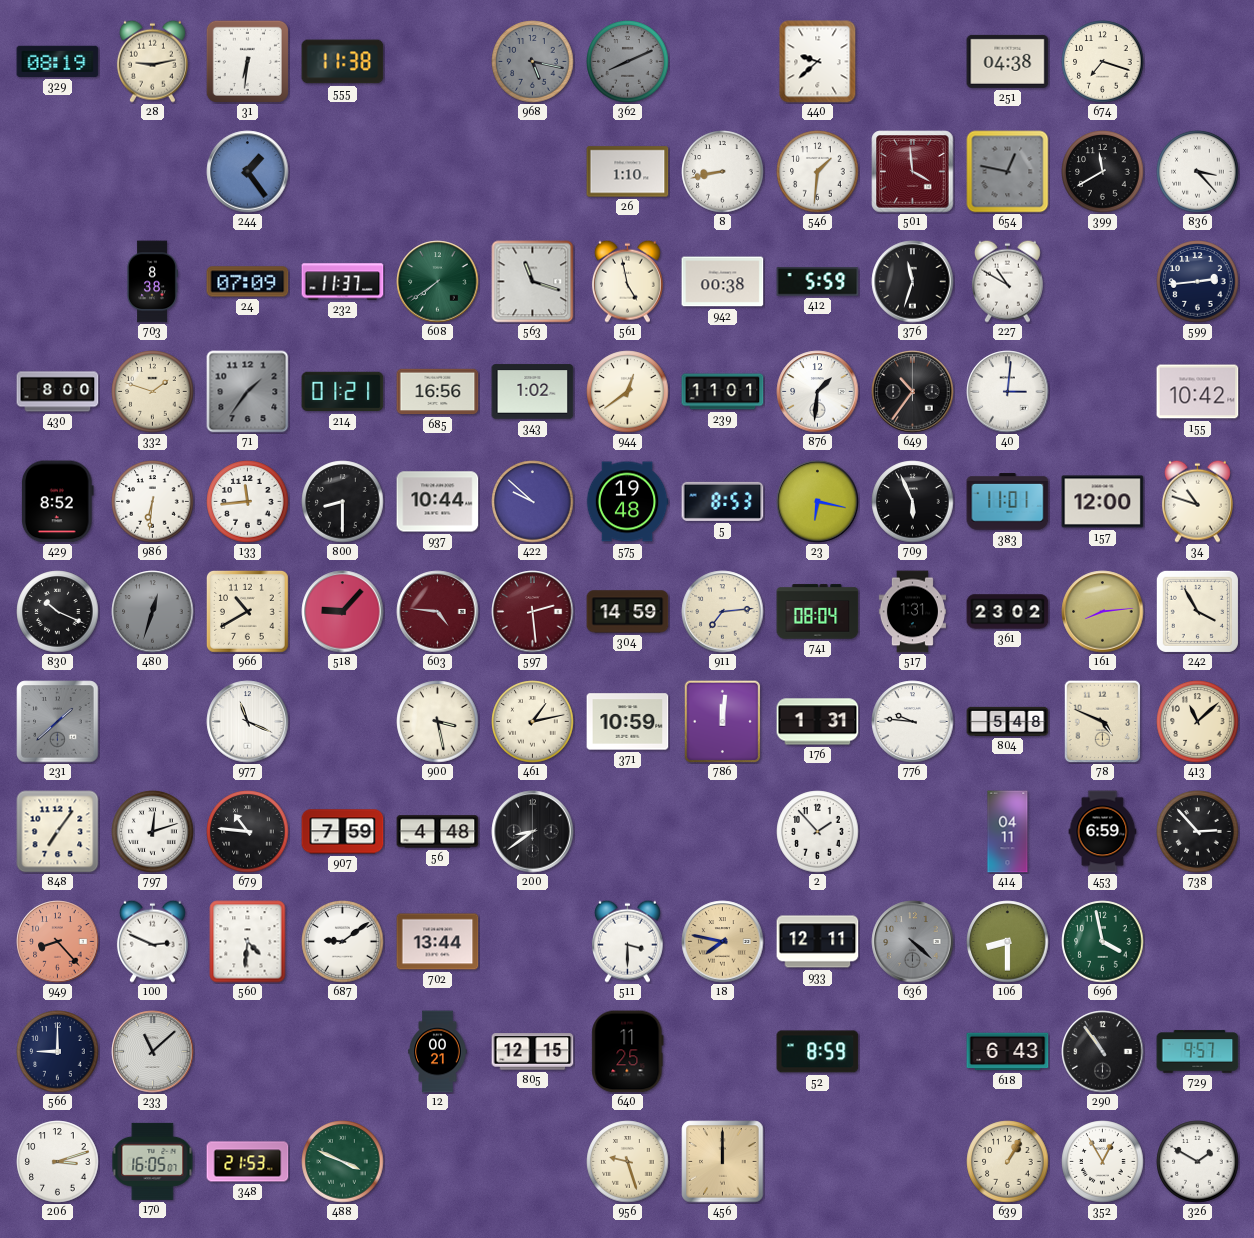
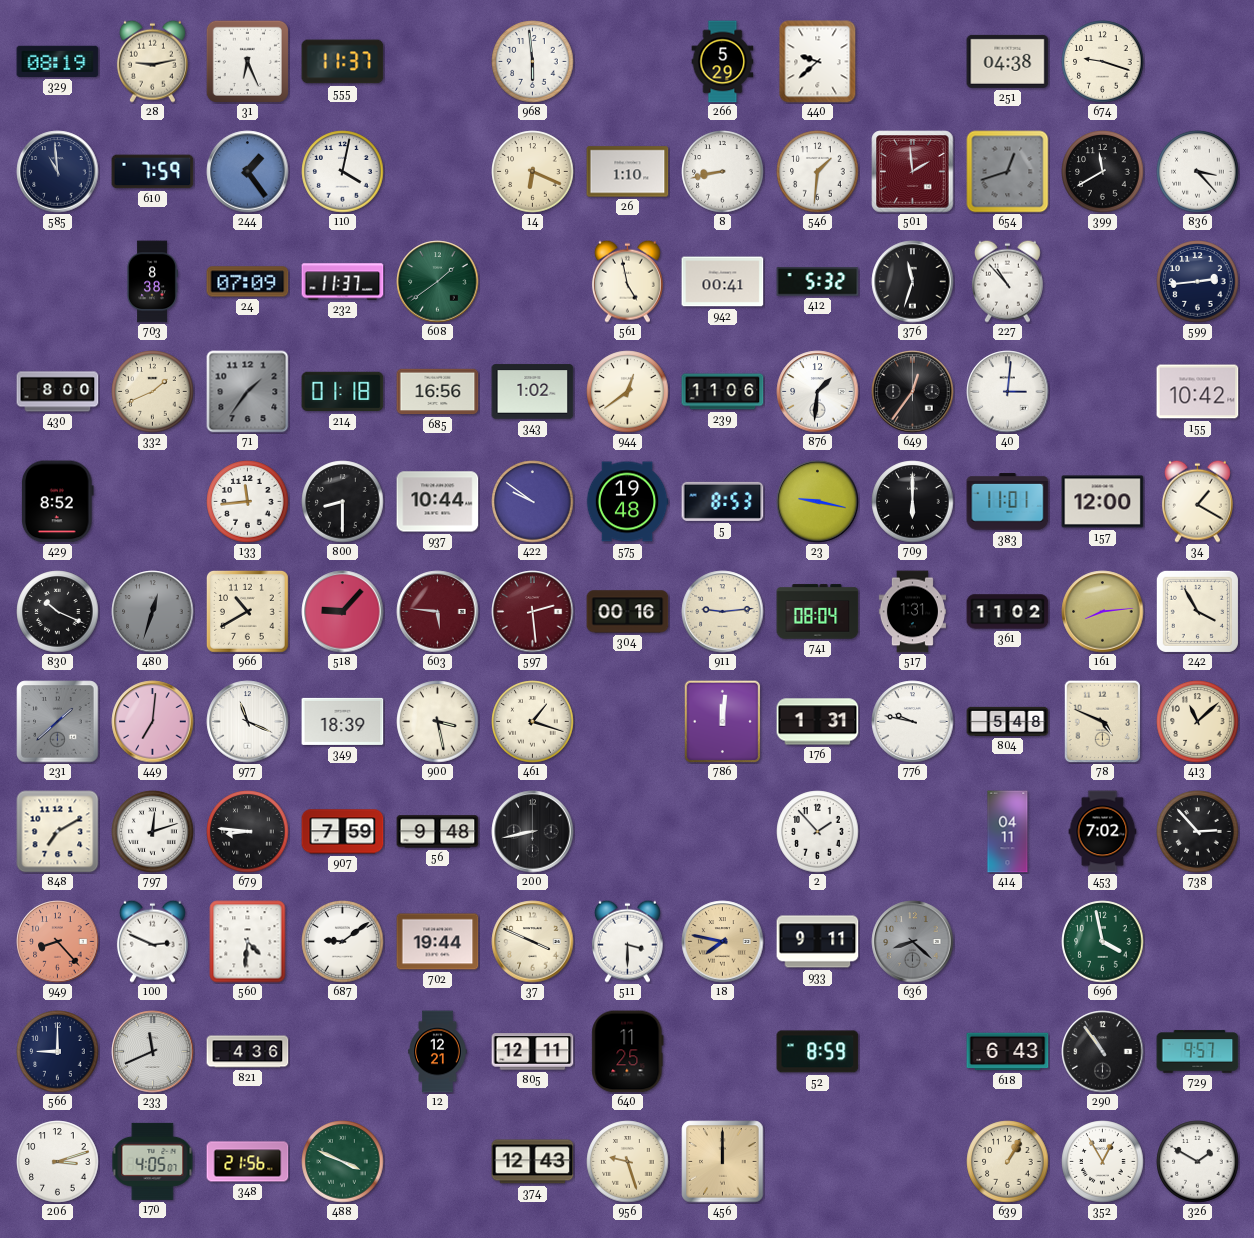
31: 6:31 -> 6:26
555: 11:38 -> 11:37
968: 5:17 -> 5:59
968 dial: grey -> white
362: 8:11 -> none
266: none -> 5:29
674: 7:18 -> 9:18
585: none -> 10:59
610: none -> 7:59
110: none -> 4:02
14: none -> 6:19
501: 3:59 -> 1:59
654: 12:47 -> 12:42
608: 7:39 -> 1:39
563: 11:18 -> none
942: 00:38 -> 00:41
412: 5:59 -> 5:32
227: 10:50 -> 10:53
332: 1:48 -> 1:41
214: 01:21 -> 01:18
239: 11:01 -> 11:06
649: 10:36 -> 12:36
986: 6:31 -> none
422: 9:52 -> 9:51
23: 6:17 -> 9:17
709: 5:56 -> 6:00
34: 10:48 -> 1:20
603: 4:46 -> 5:46
304: 14:59 -> 00:16
911: 7:14 -> 9:14
361: 23:02 -> 11:02
449: none -> 7:01
349: none -> 18:39
461: 1:13 -> 1:18
371: 10:59 -> none
776: 9:46 -> 9:47
848: 7:06 -> 7:10
679: 10:46 -> 8:46
56: 4:48 -> 9:48
200: 8:39 -> 8:43
453: 6:59 -> 7:02
702: 13:44 -> 19:44
37: none -> 3:49
933: 12:11 -> 9:11
636: 4:22 -> 8:22
106: 8:30 -> none
233: 11:08 -> 11:41
821: none -> 4:36
12: 00:21 -> 12:21
805: 12:15 -> 12:11
170: 16:05 -> 4:05
348: 21:53 -> 21:56
374: none -> 12:43
